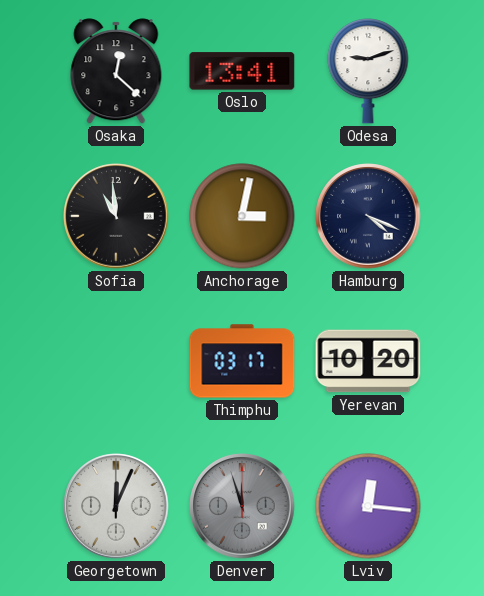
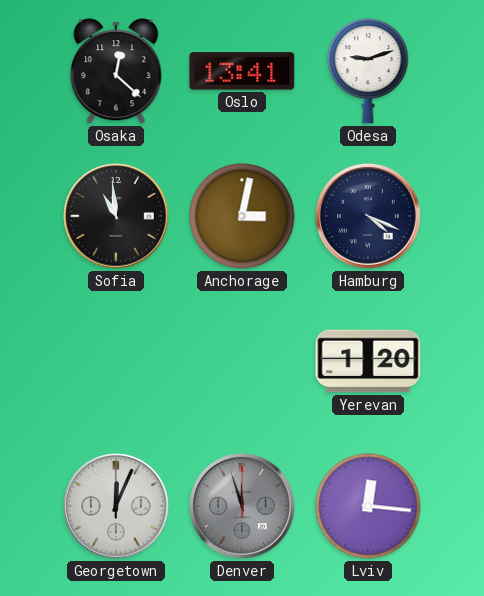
Thimphu: 03:17 -> none
Yerevan: 10:20 -> 1:20
